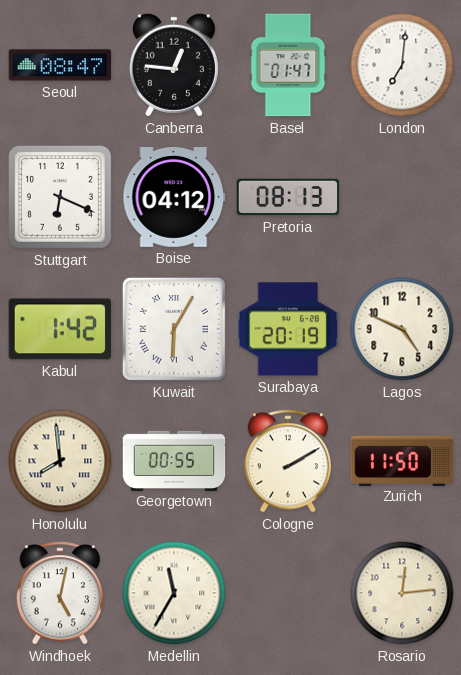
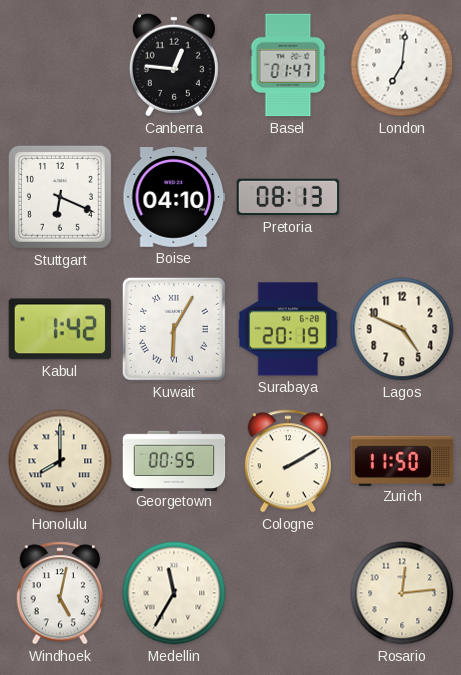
Seoul: 08:47 -> none
Boise: 04:12 -> 04:10
Honolulu: 7:59 -> 8:00
